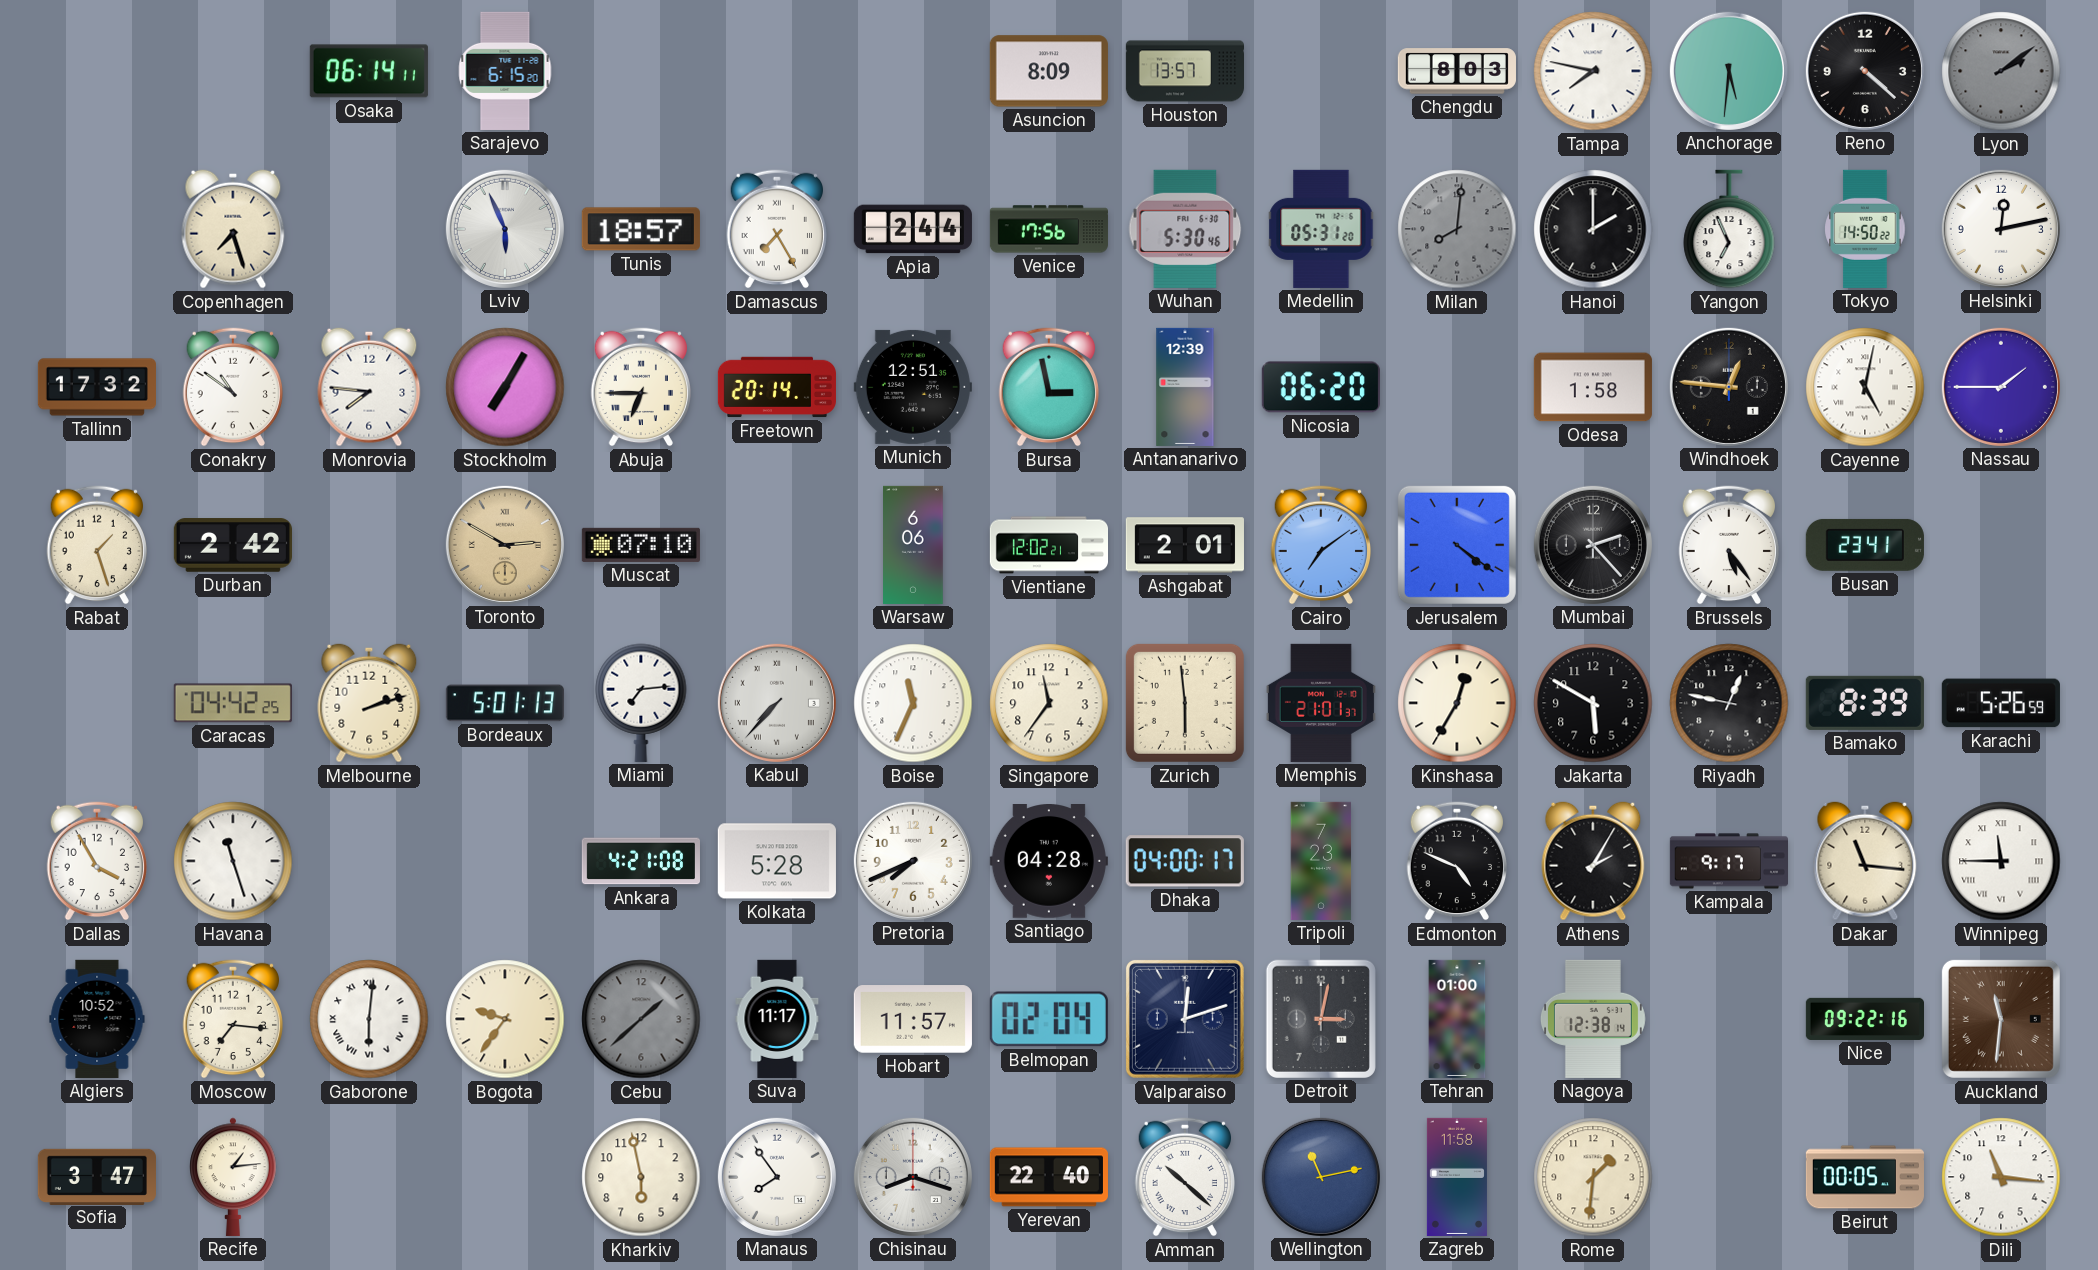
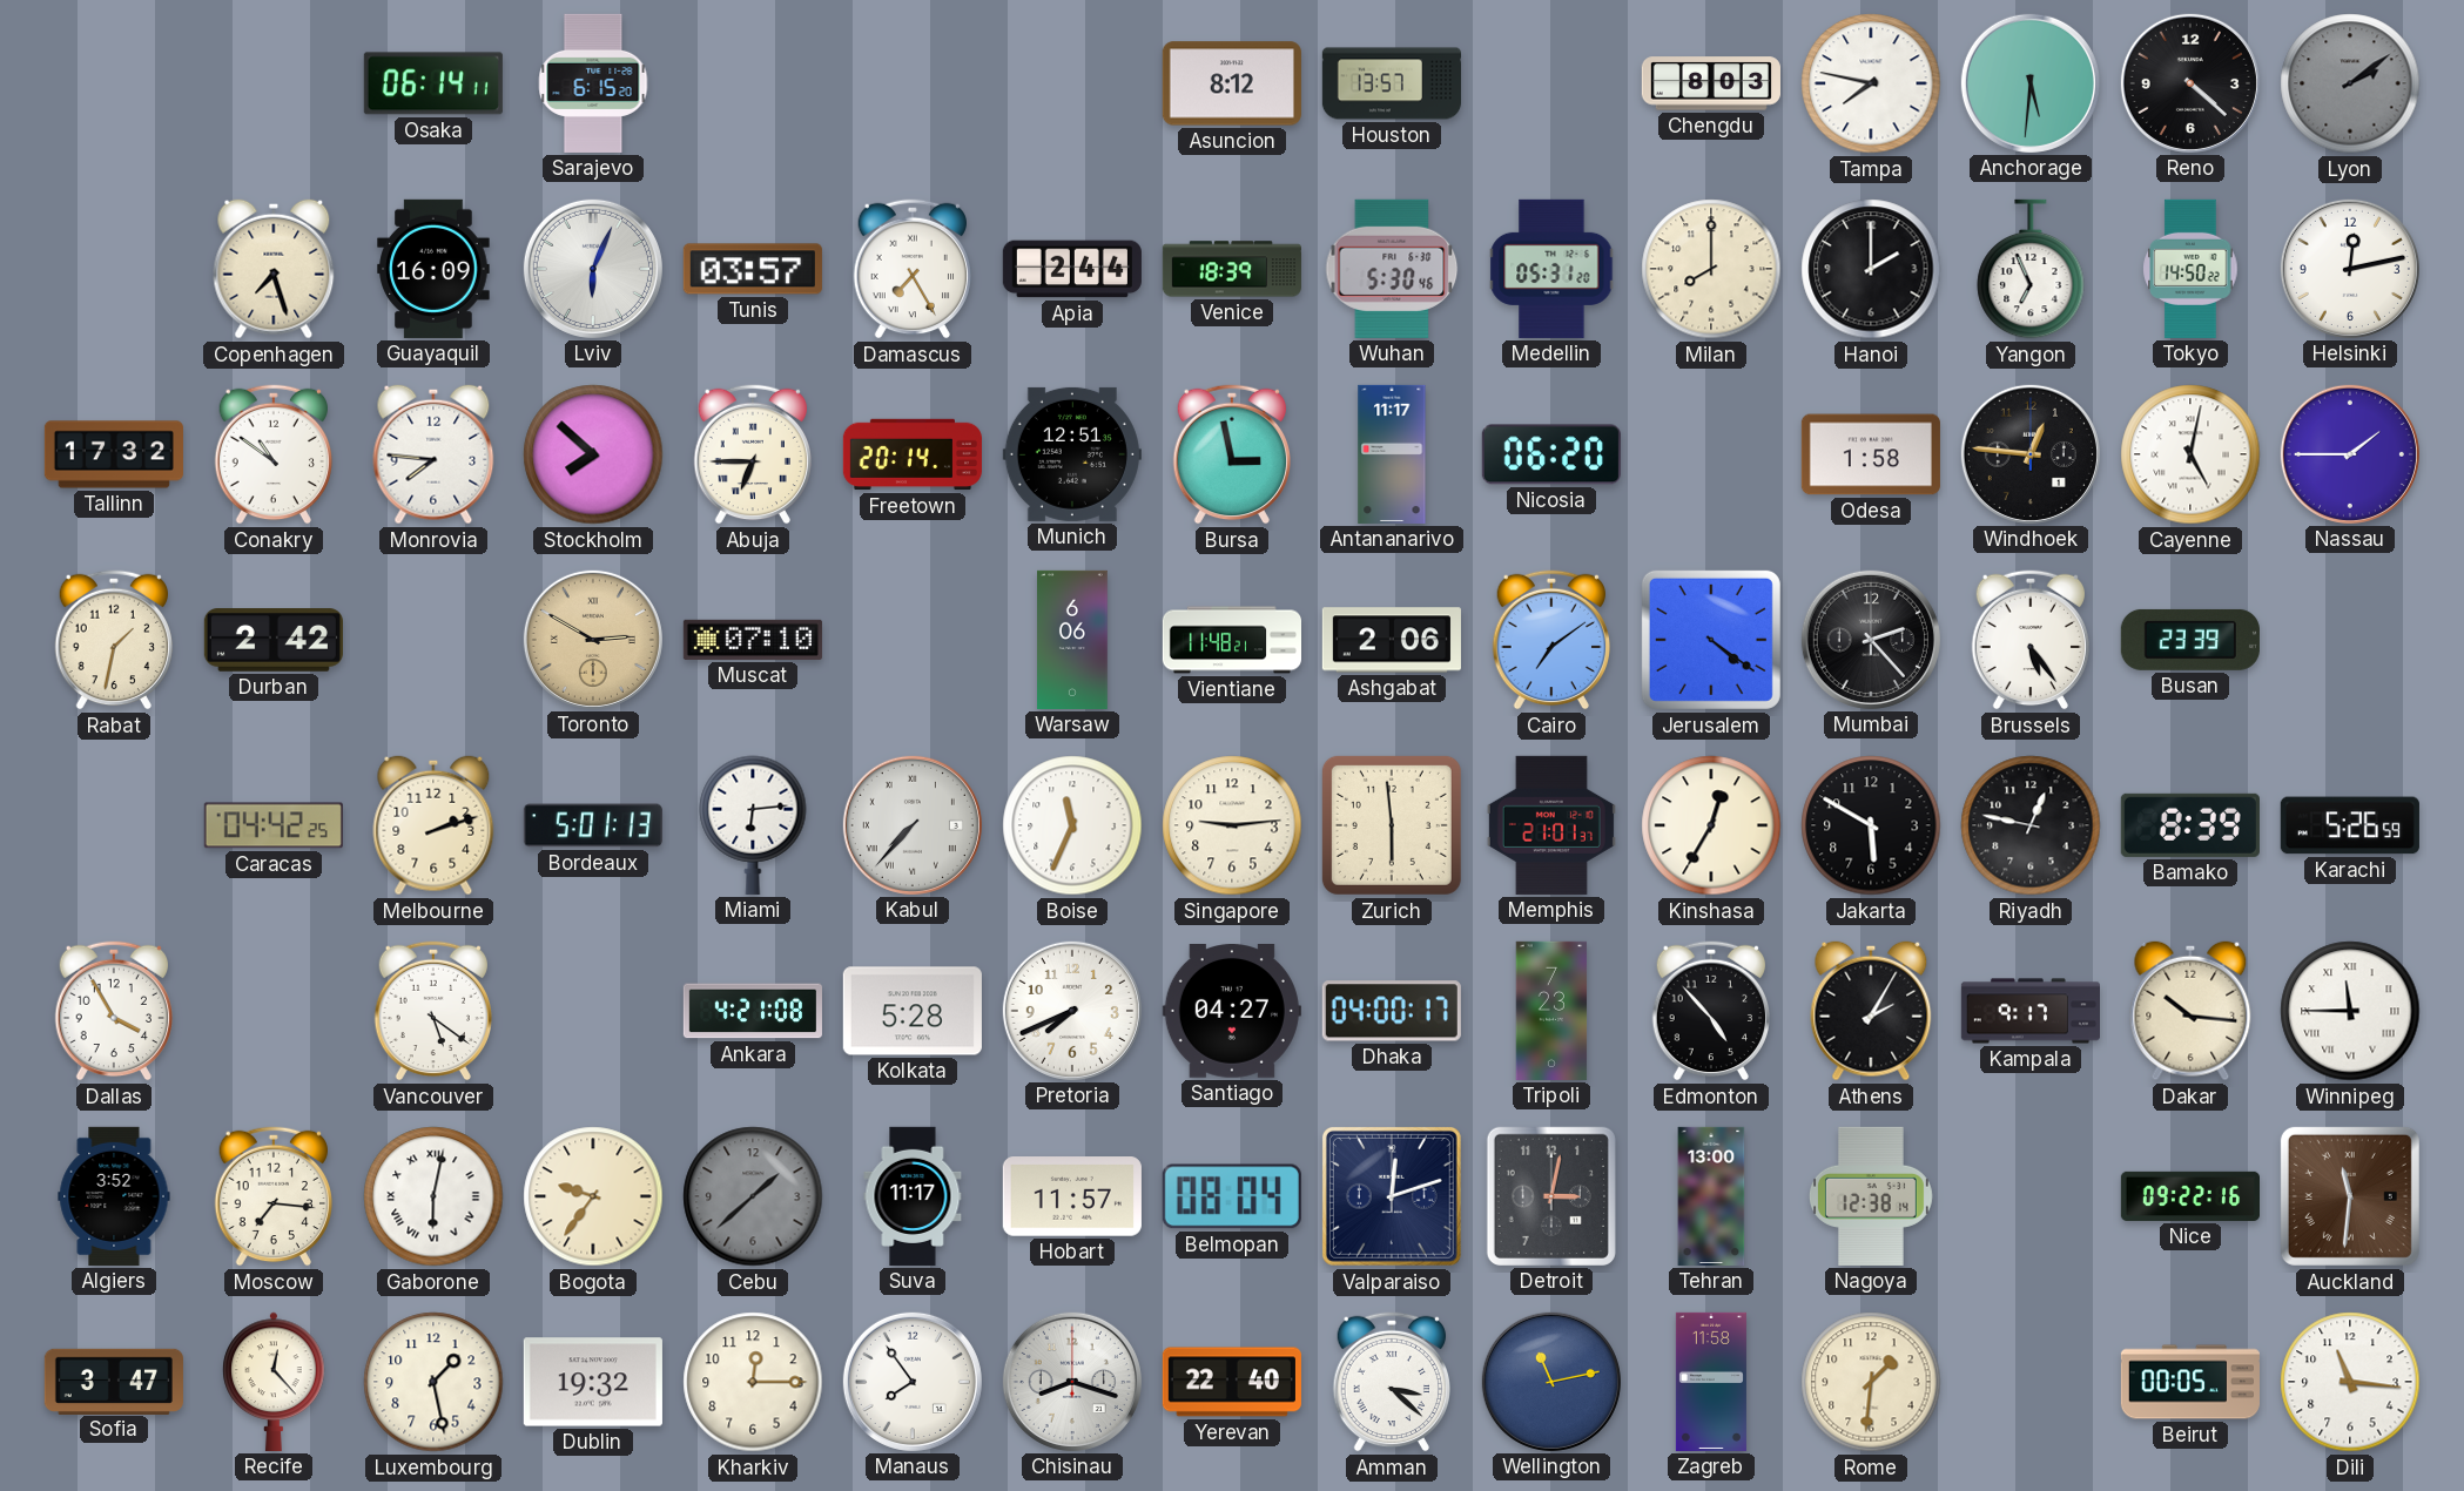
Asuncion: 8:09 -> 8:12
Guayaquil: none -> 16:09
Lviv: 5:56 -> 6:04
Tunis: 18:57 -> 03:57
Venice: 17:56 -> 18:39
Milan: 8:01 -> 8:00
Milan dial: grey -> cream
Stockholm: 7:05 -> 7:52
Antananarivo: 12:39 -> 11:17
Rabat: 1:27 -> 1:32
Vientiane: 12:02 -> 11:48
Ashgabat: 2:01 -> 2:06
Busan: 23:41 -> 23:39
Miami: 7:14 -> 6:14
Singapore: 11:36 -> 9:14
Havana: 11:27 -> none
Vancouver: none -> 5:21
Santiago: 04:28 -> 04:27
Edmonton: 4:49 -> 4:53
Dakar: 11:16 -> 10:16
Algiers: 10:52 -> 3:52
Gaborone: 6:01 -> 6:02
Belmopan: 02:04 -> 08:04
Tehran: 01:00 -> 13:00
Recife: 1:14 -> 12:23
Luxembourg: none -> 1:28
Dublin: none -> 19:32
Kharkiv: 5:58 -> 12:15
Amman: 10:22 -> 3:22
